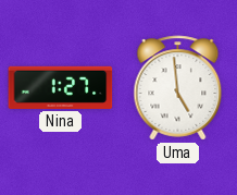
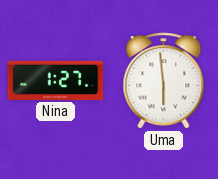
Uma: 4:59 -> 5:59
